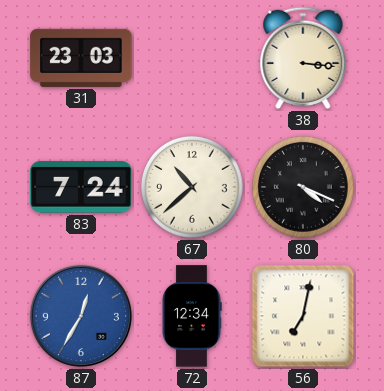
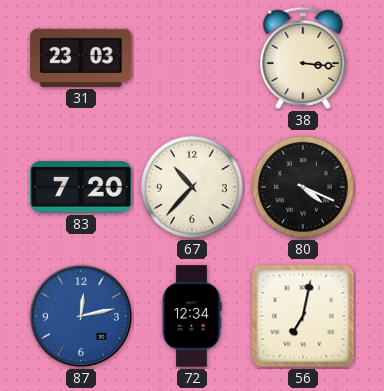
83: 7:24 -> 7:20
67: 10:38 -> 10:37
87: 12:35 -> 12:13
